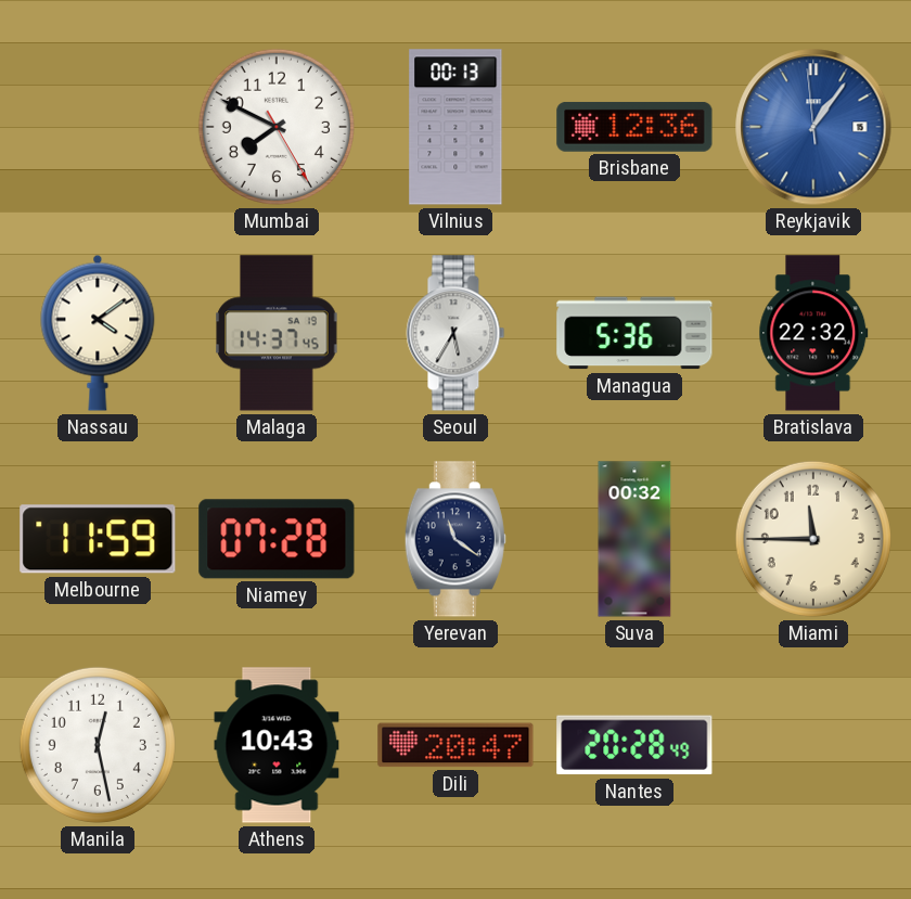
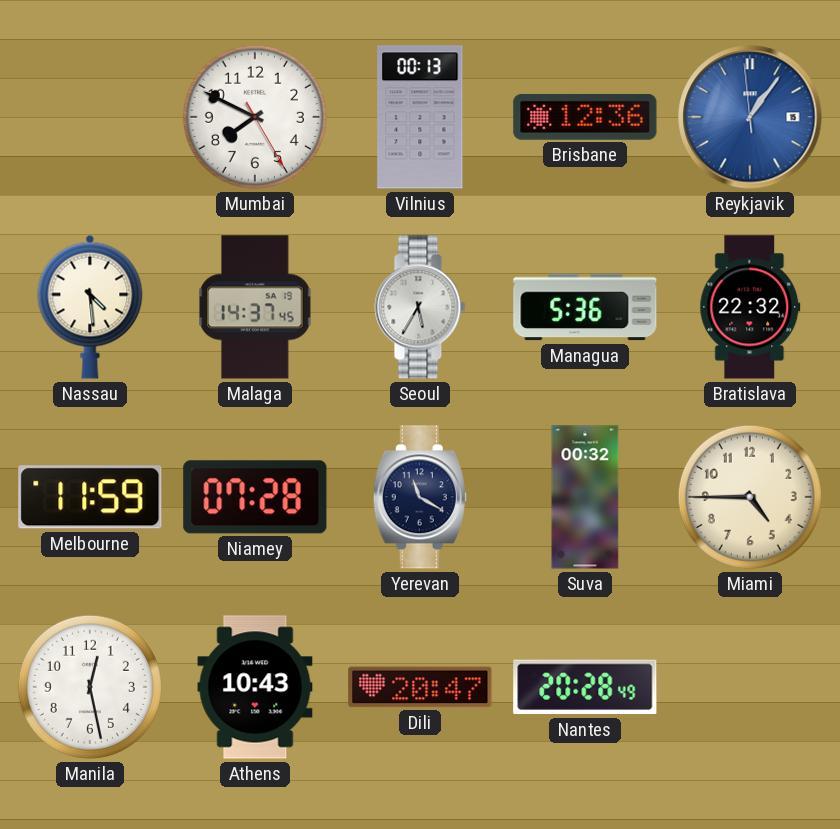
Nassau: 4:09 -> 4:29
Yerevan: 11:21 -> 11:20
Miami: 11:45 -> 4:45
